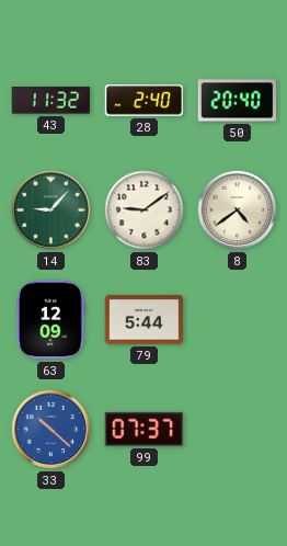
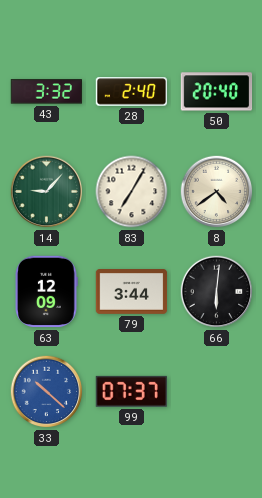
43: 11:32 -> 3:32
83: 9:09 -> 7:05
79: 5:44 -> 3:44
66: none -> 6:01
